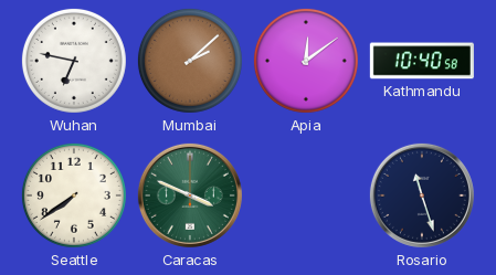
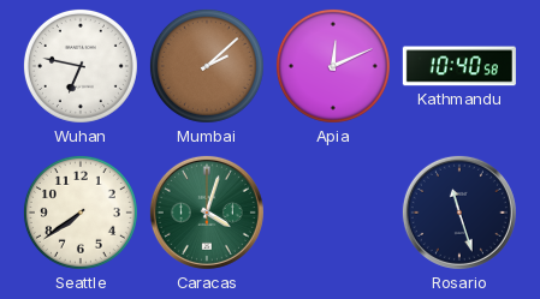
Apia: 12:09 -> 12:11
Caracas: 3:49 -> 4:03
